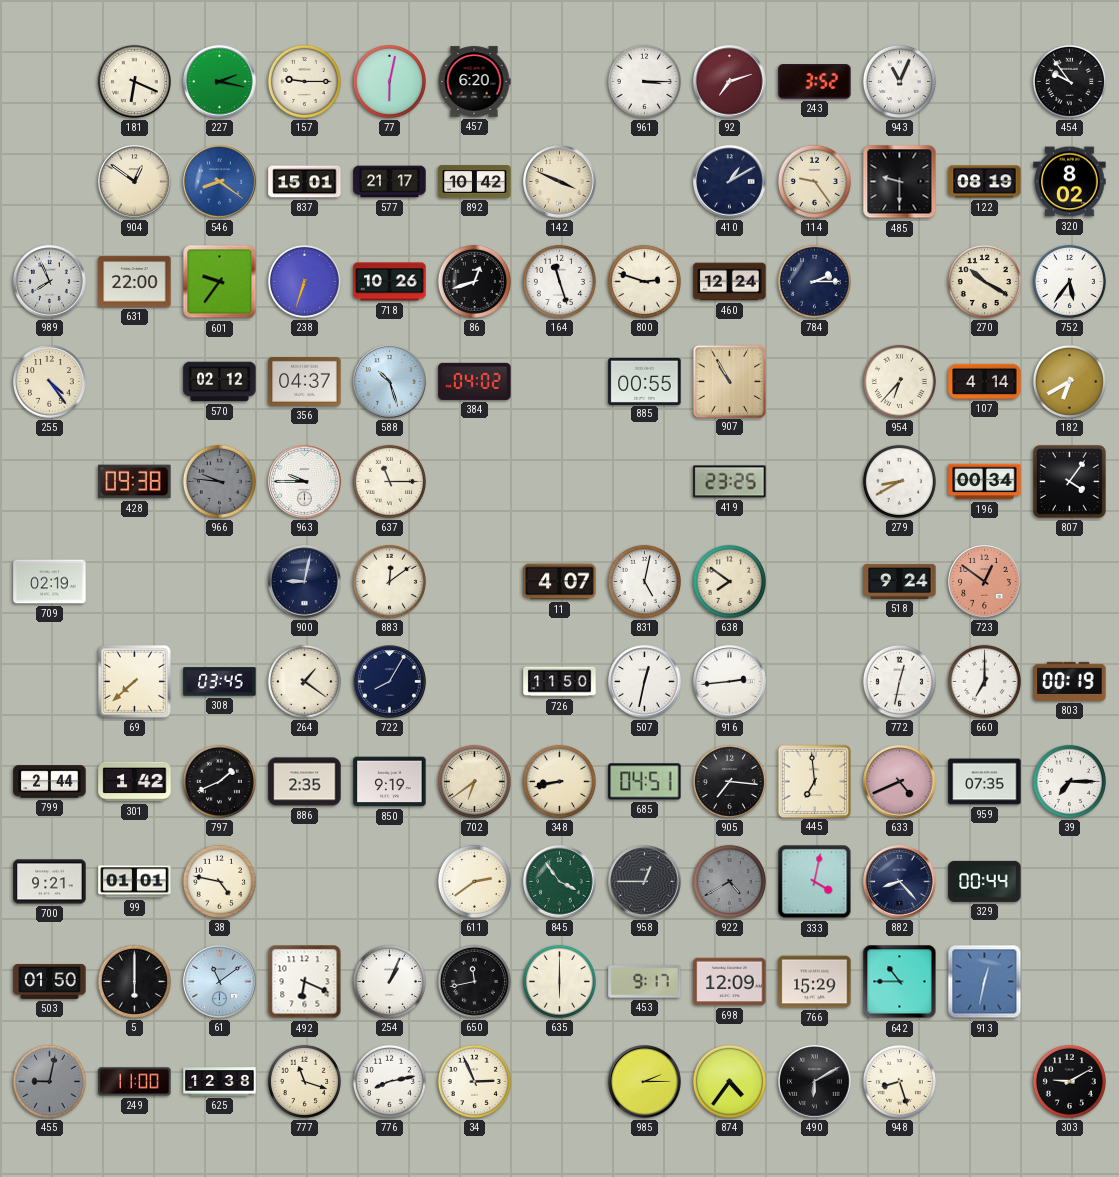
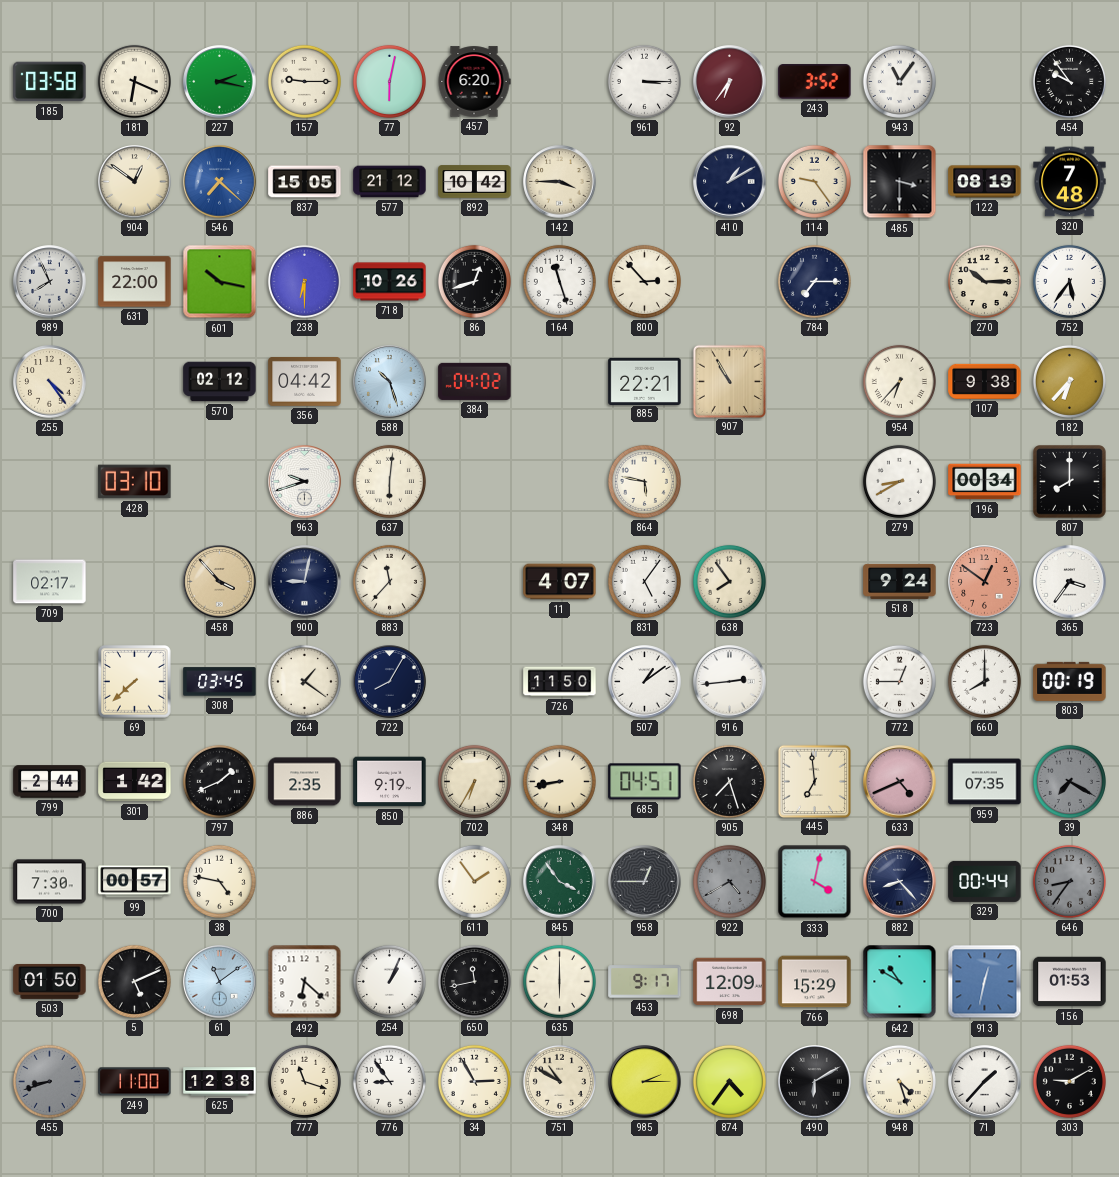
185: none -> 03:58
92: 7:12 -> 6:36
943: 11:04 -> 11:06
546: 8:21 -> 7:22
837: 15:01 -> 15:05
577: 21:17 -> 21:12
142: 3:49 -> 3:45
485: 9:30 -> 3:30
320: 8:02 -> 7:48
601: 9:36 -> 10:17
238: 6:33 -> 6:30
800: 2:48 -> 2:53
460: 12:24 -> none
784: 2:15 -> 7:15
270: 10:20 -> 10:15
356: 04:37 -> 04:42
885: 00:55 -> 22:21
107: 4:14 -> 9:38
182: 6:40 -> 6:37
428: 09:38 -> 03:10
966: 9:46 -> none
963: 9:45 -> 9:42
637: 11:15 -> 6:01
864: none -> 5:47
419: 23:25 -> none
807: 4:06 -> 8:00
709: 02:19 -> 02:17
458: none -> 3:53
883: 12:09 -> 11:37
831: 5:02 -> 5:06
638: 7:51 -> 7:54
365: none -> 3:36
507: 12:32 -> 1:09
772: 12:32 -> 12:45
660: 7:00 -> 8:00
702: 6:39 -> 6:35
905: 7:16 -> 7:27
39: 7:15 -> 7:20
39 dial: white -> grey
700: 9:21 -> 7:30
99: 01:01 -> 00:57
611: 2:39 -> 1:54
646: none -> 8:36
5: 6:00 -> 5:11
492: 6:19 -> 6:22
642: 10:45 -> 10:50
156: none -> 01:53
455: 9:02 -> 8:42
776: 8:13 -> 8:54
34: 2:56 -> 2:55
751: none -> 10:50
948: 8:27 -> 4:27
71: none -> 1:37
